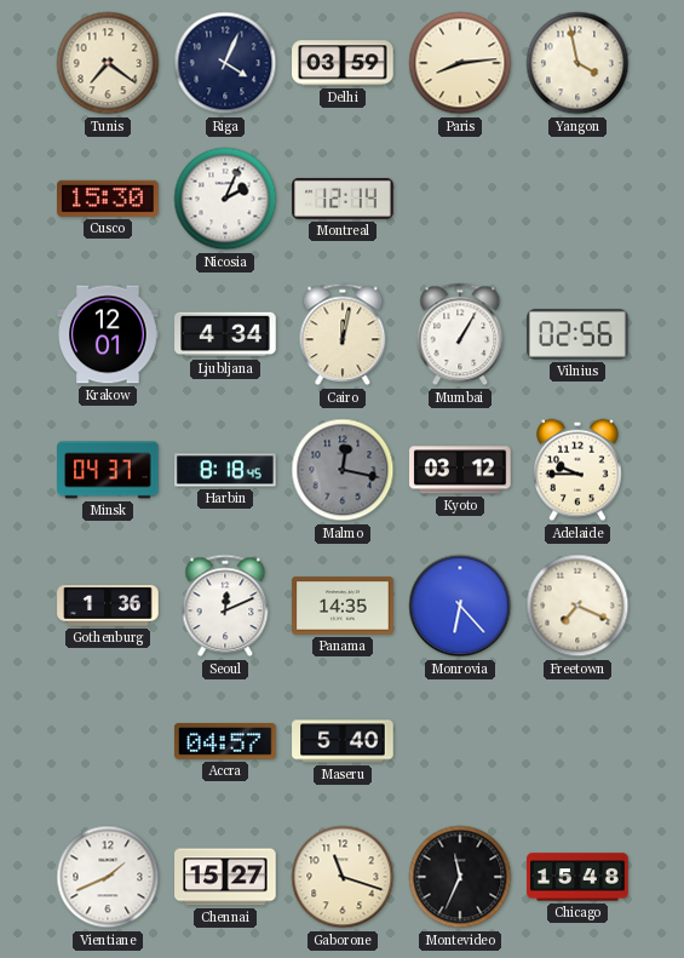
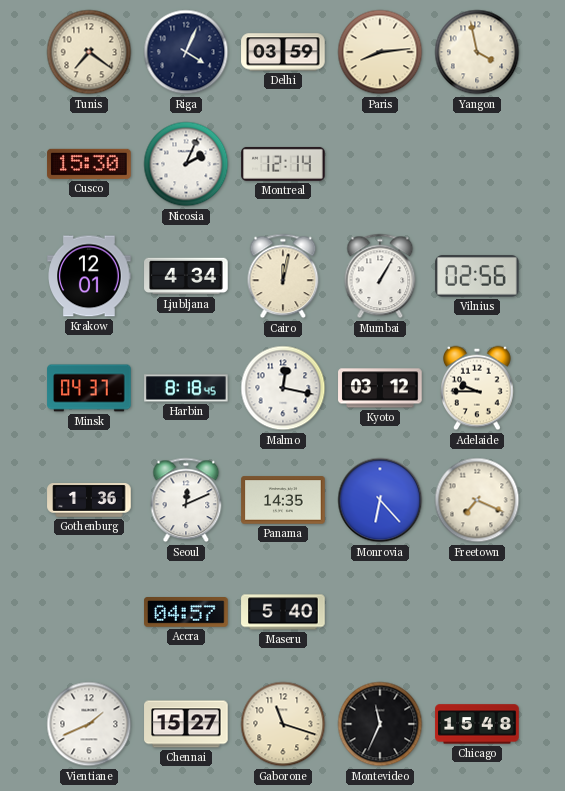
Malmo dial: grey -> white
